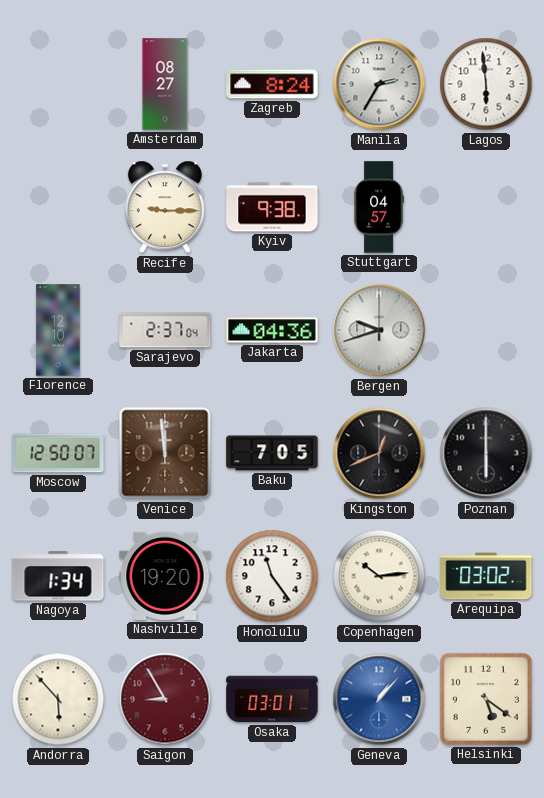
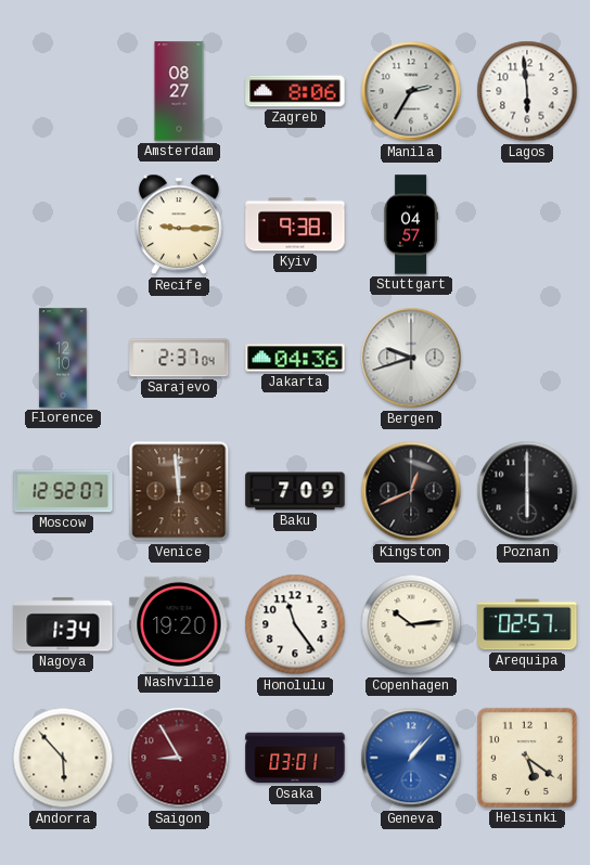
Zagreb: 8:24 -> 8:06
Moscow: 12:50 -> 12:52
Baku: 7:05 -> 7:09
Arequipa: 03:02 -> 02:57
